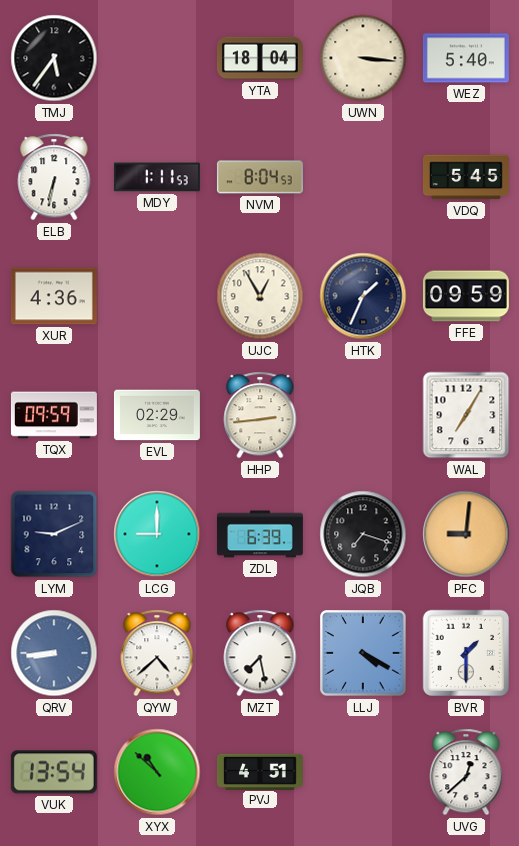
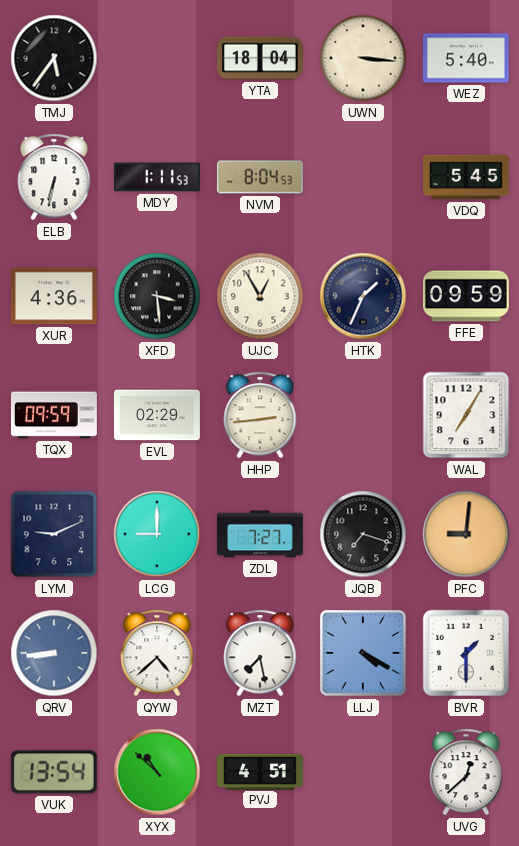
XFD: none -> 3:29
ZDL: 6:39 -> 7:27
